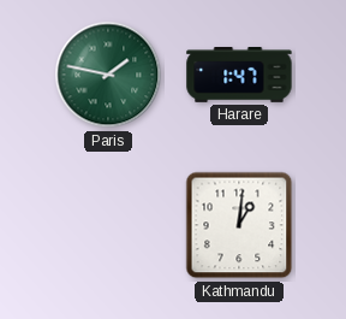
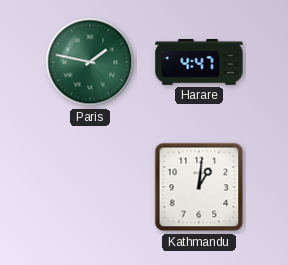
Harare: 1:47 -> 4:47
